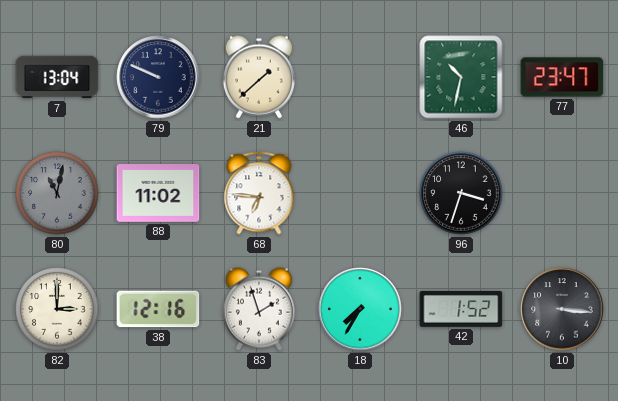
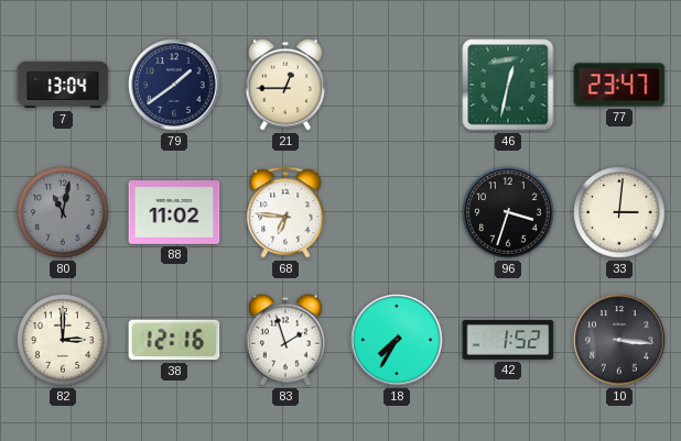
79: 9:49 -> 1:39
21: 1:38 -> 12:45
46: 10:32 -> 12:32
33: none -> 3:01
